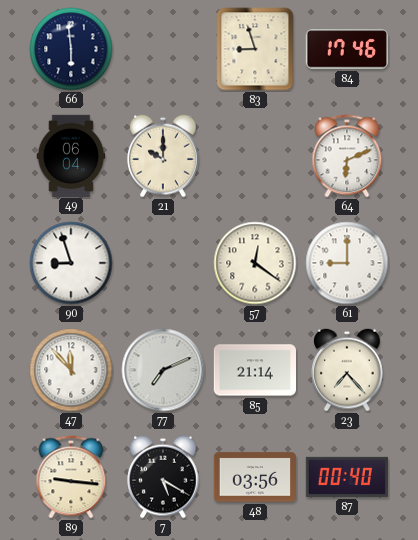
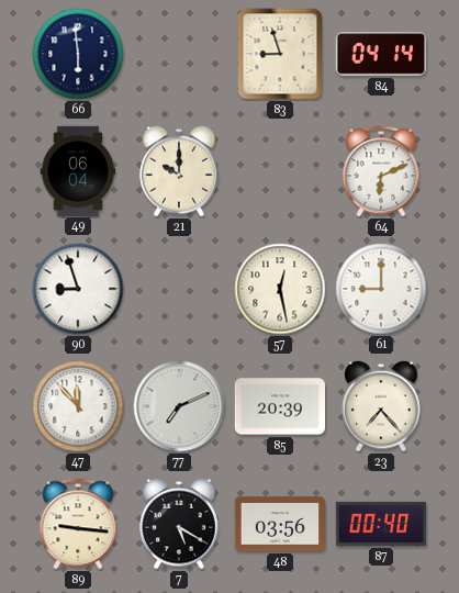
84: 17:46 -> 04:14
57: 12:21 -> 12:28
85: 21:14 -> 20:39
